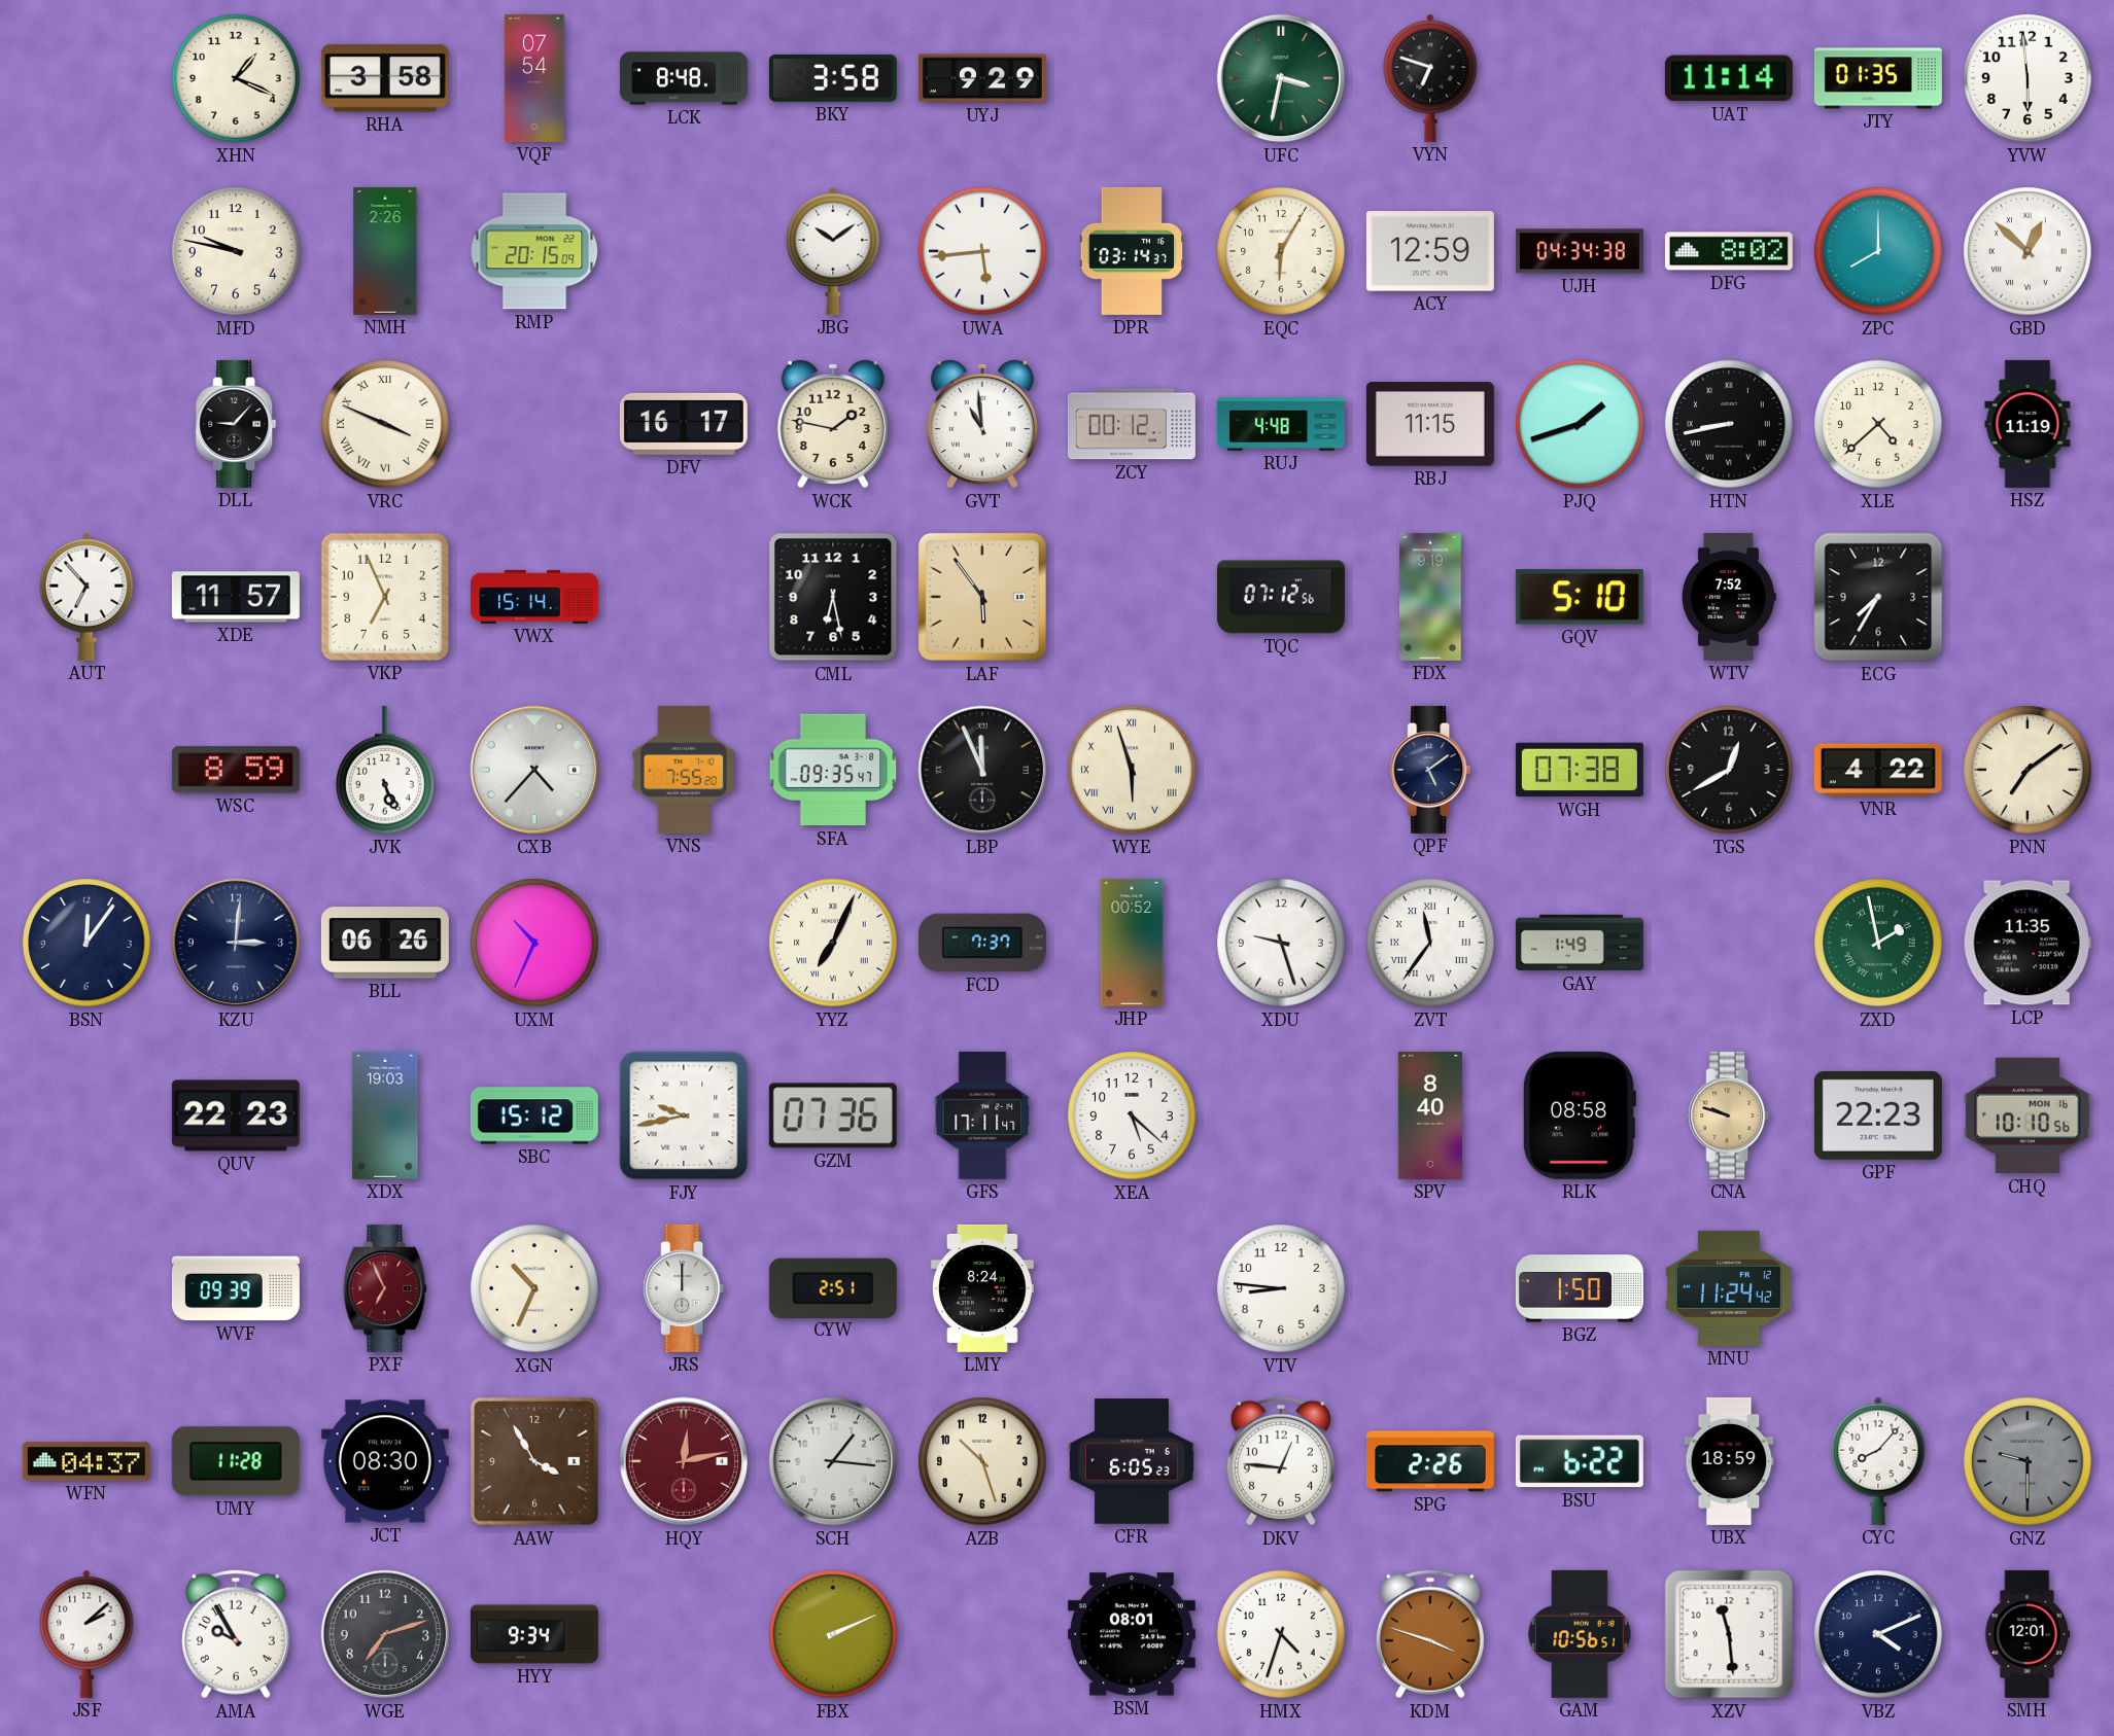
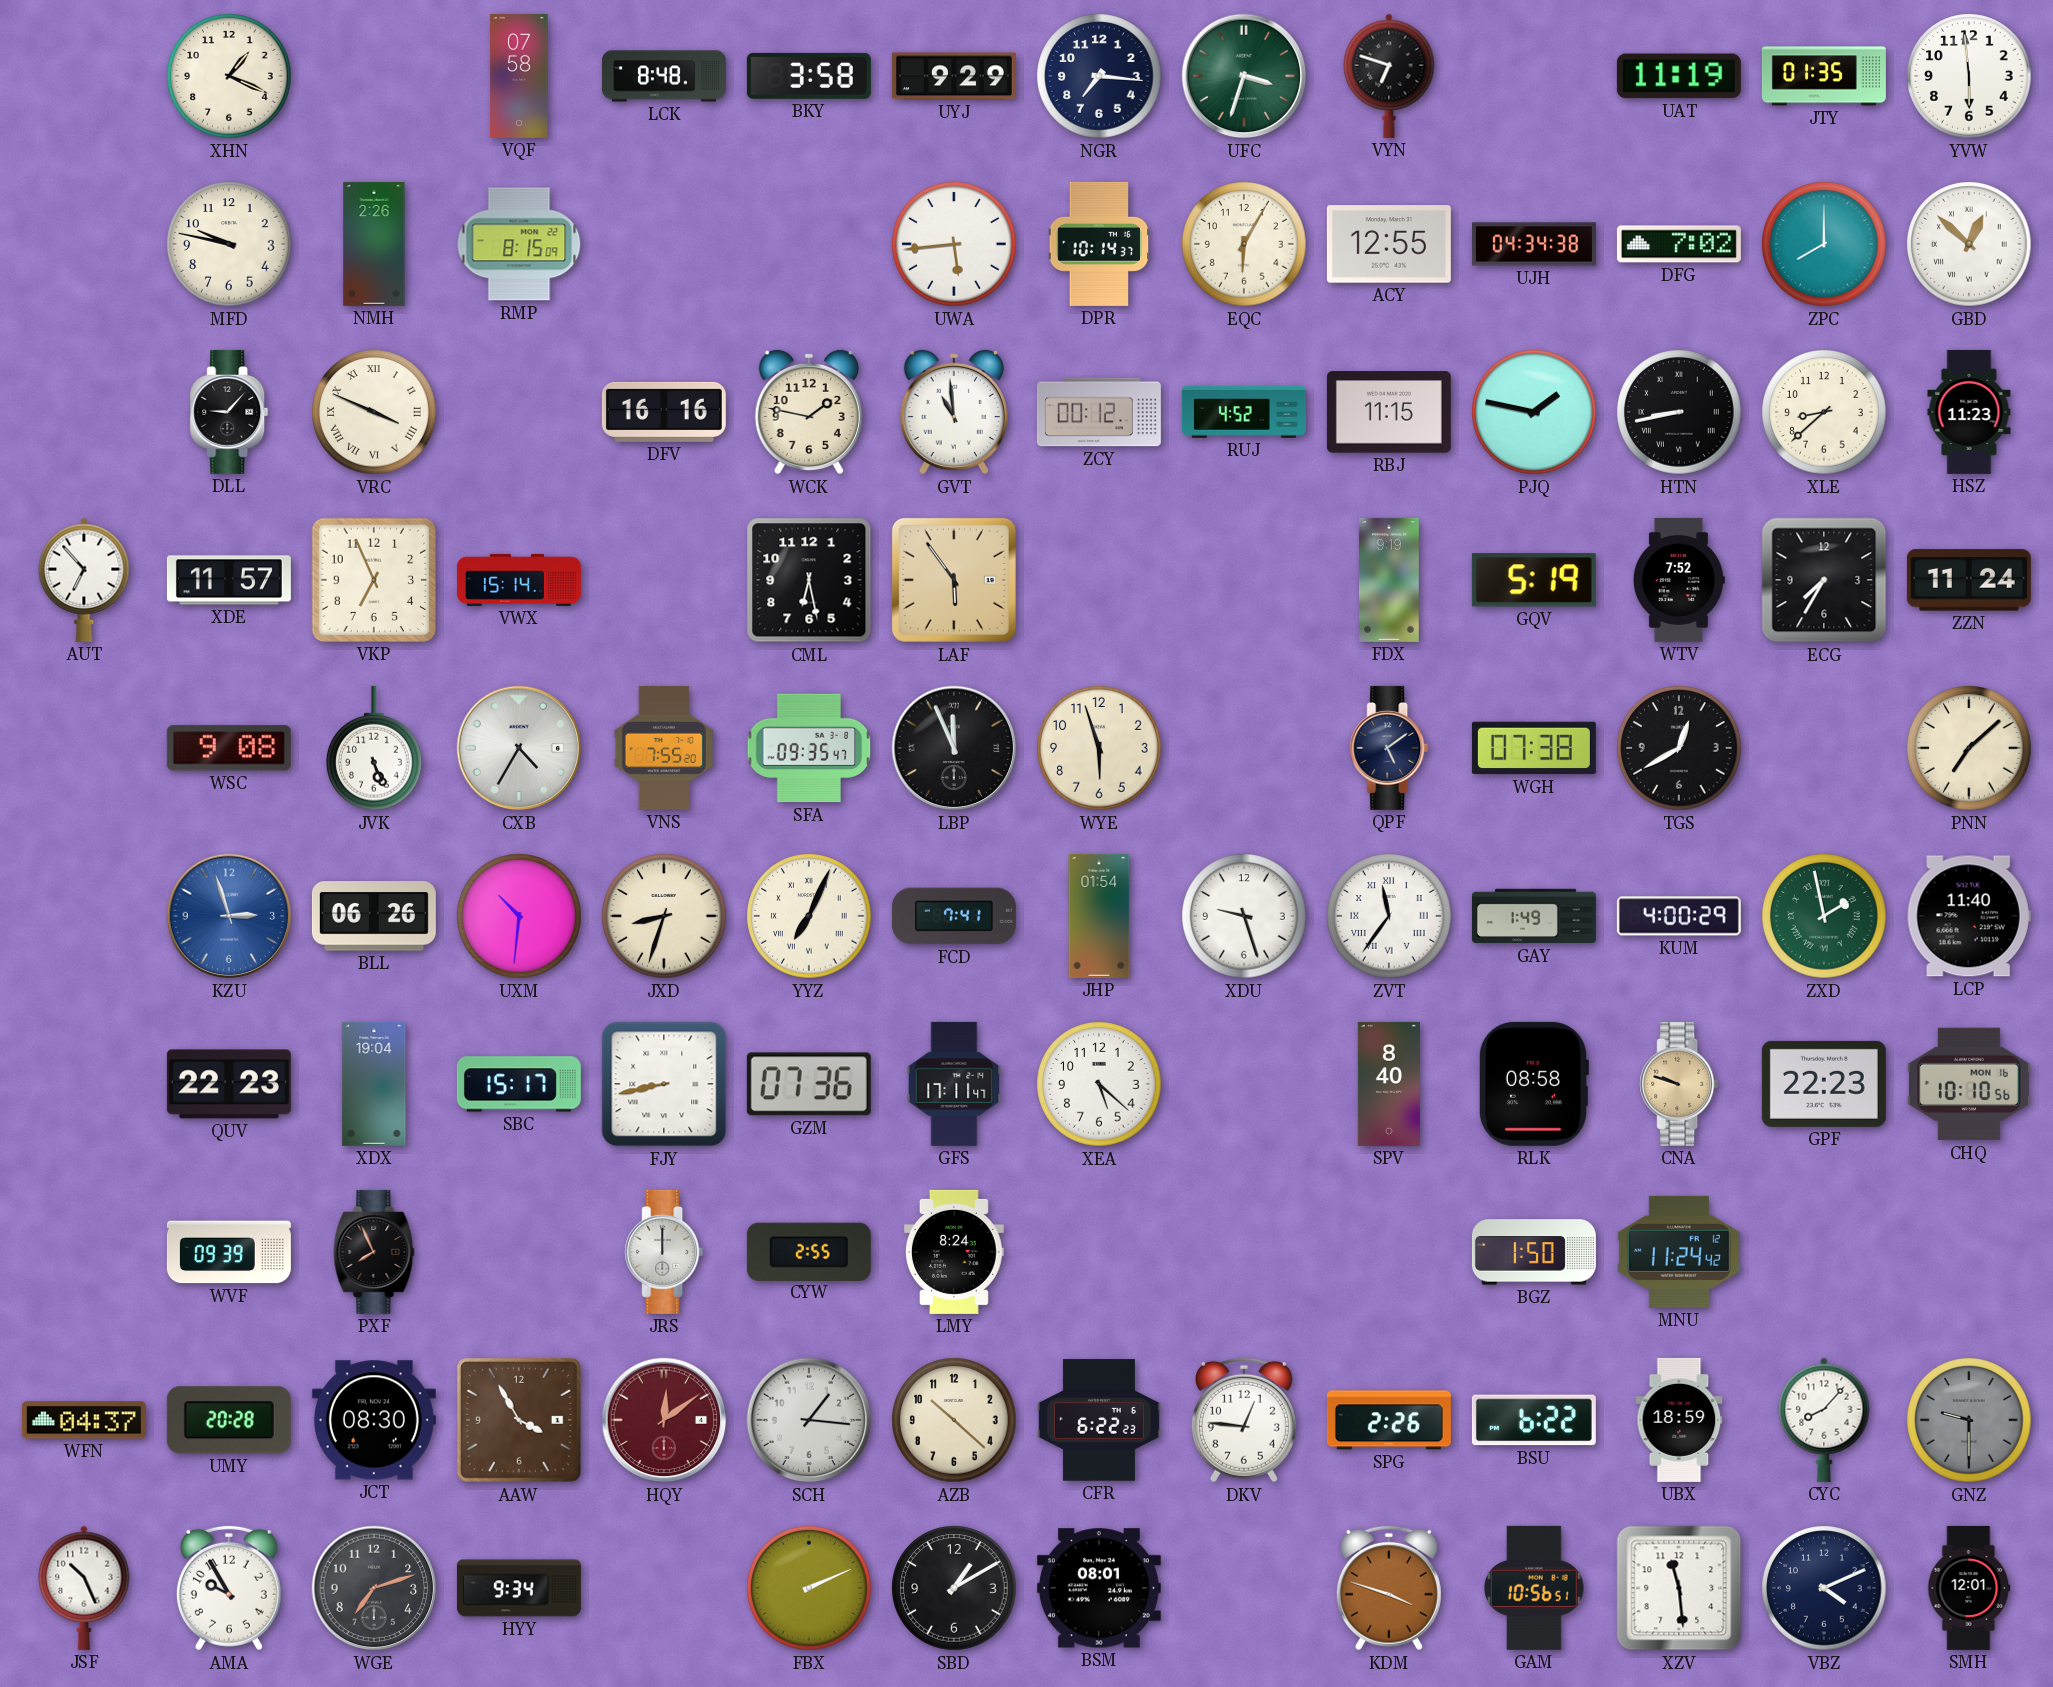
RHA: 3:58 -> none
VQF: 07:54 -> 07:58
NGR: none -> 7:16
UFC: 3:32 -> 3:33
UAT: 11:14 -> 11:19
RMP: 20:15 -> 8:15
JBG: 10:09 -> none
DPR: 03:14 -> 10:14
ACY: 12:59 -> 12:55
DFG: 8:02 -> 7:02
DFV: 16:17 -> 16:16
RUJ: 4:48 -> 4:52
PJQ: 1:42 -> 1:47
XLE: 4:38 -> 8:38
HSZ: 11:19 -> 11:23
TQC: 07:12 -> none
GQV: 5:10 -> 5:19
ZZN: none -> 11:24
WSC: 8:59 -> 9:08
CXB: 4:37 -> 4:35
WYE numerals: Roman -> Arabic
VNR: 4:22 -> none
PNN: 7:09 -> 7:08
BSN: 12:06 -> none
KZU: 3:01 -> 2:57
KZU dial: navy -> blue
UXM: 10:34 -> 10:31
JXD: none -> 8:33
FCD: 7:37 -> 7:41
JHP: 00:52 -> 01:54
KUM: none -> 4:00
LCP: 11:35 -> 11:40
XDX: 19:03 -> 19:04
SBC: 15:12 -> 15:17
FJY: 9:43 -> 8:43
PXF: 6:56 -> 7:56
PXF dial: burgundy -> black
XGN: 10:34 -> none
CYW: 2:51 -> 2:55
VTV: 8:46 -> none
UMY: 11:28 -> 20:28
HQY: 12:13 -> 12:09
AZB: 10:27 -> 10:22
CFR: 6:05 -> 6:22
JSF: 2:08 -> 10:26
SBD: none -> 1:10
HMX: 4:33 -> none
